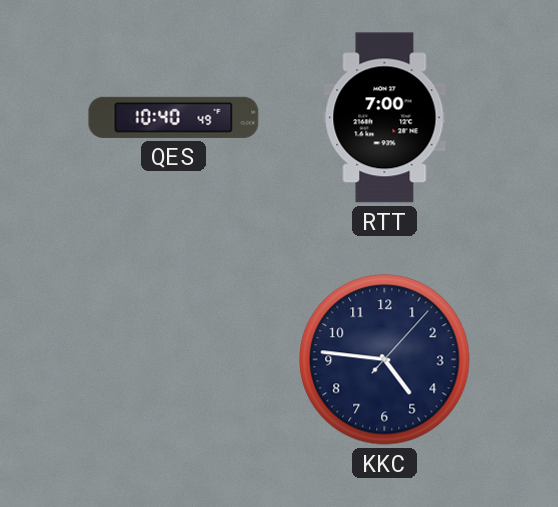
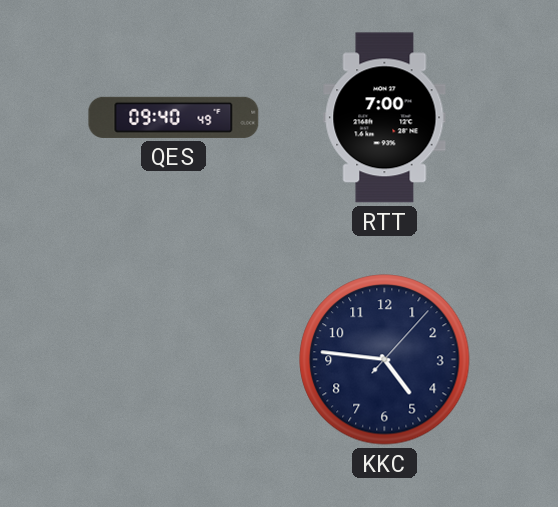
QES: 10:40 -> 09:40
